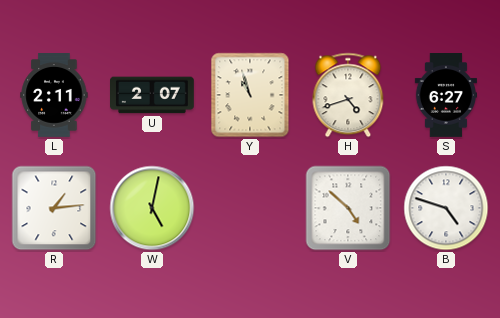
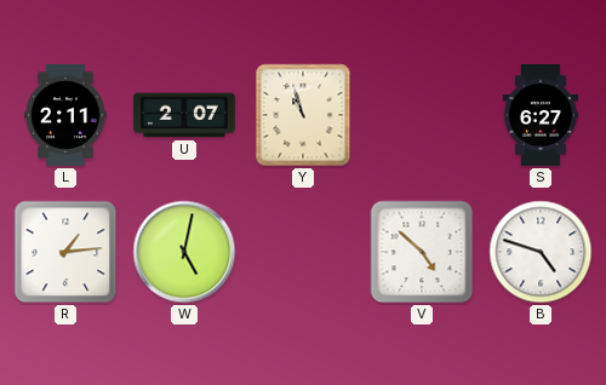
H: 4:42 -> none
